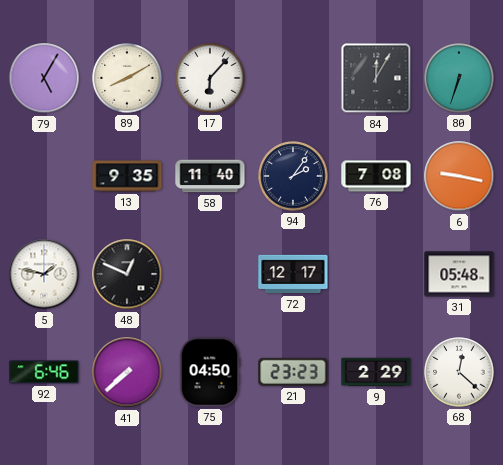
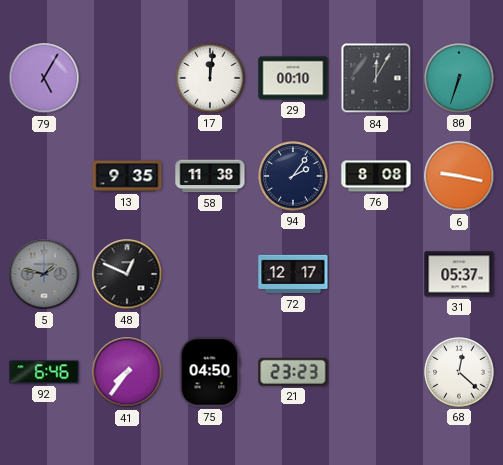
89: 8:10 -> none
17: 6:07 -> 12:01
29: none -> 00:10
58: 11:40 -> 11:38
76: 7:08 -> 8:08
5 dial: white -> grey
31: 05:48 -> 05:37
41: 7:38 -> 7:36
9: 2:29 -> none
